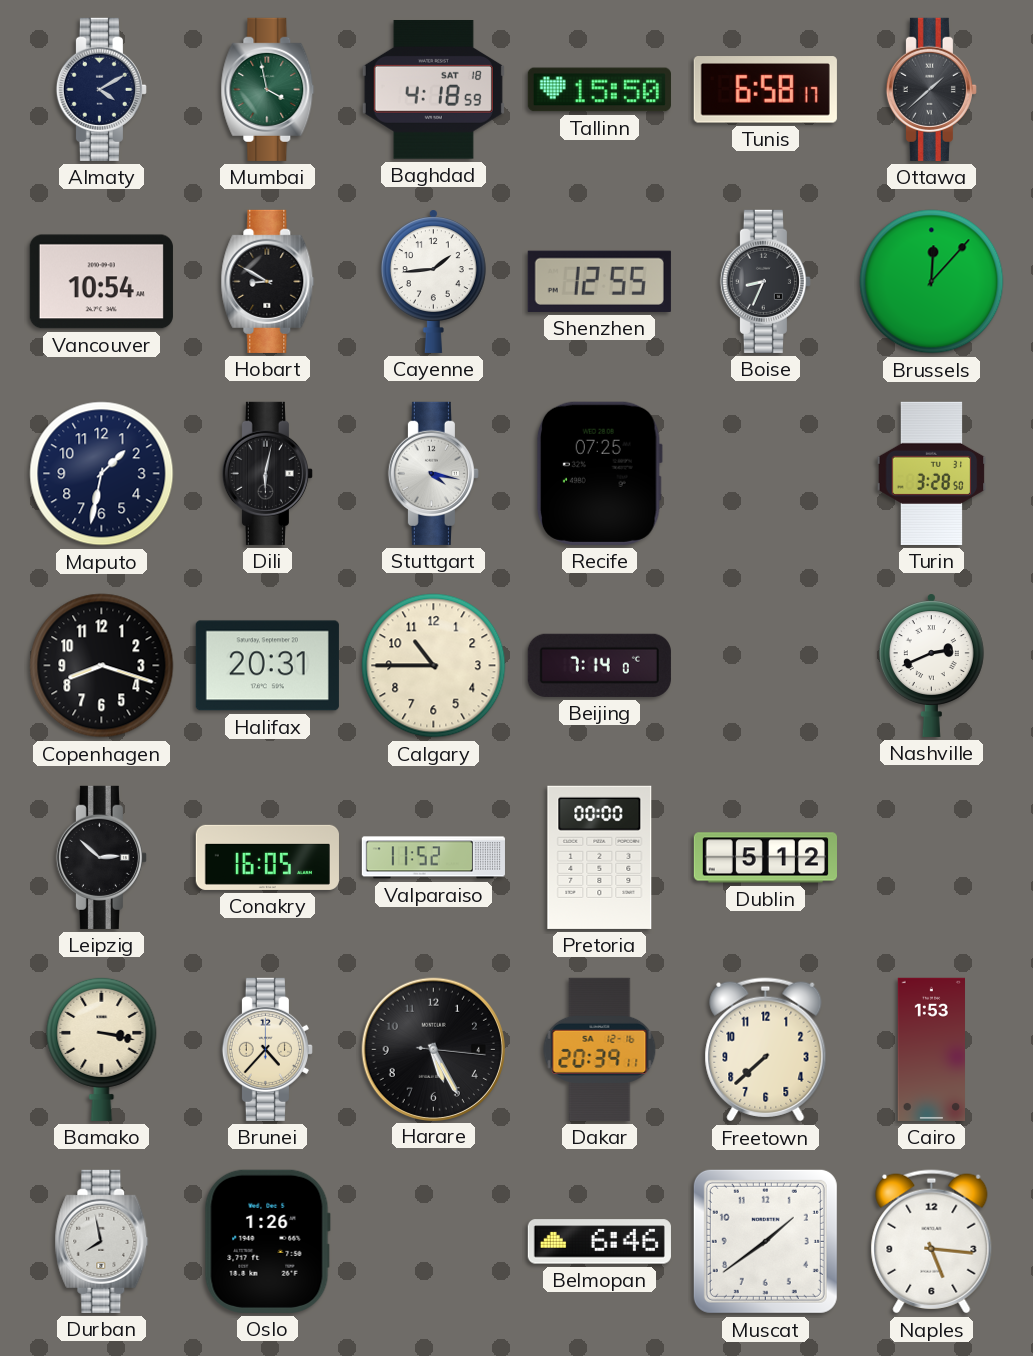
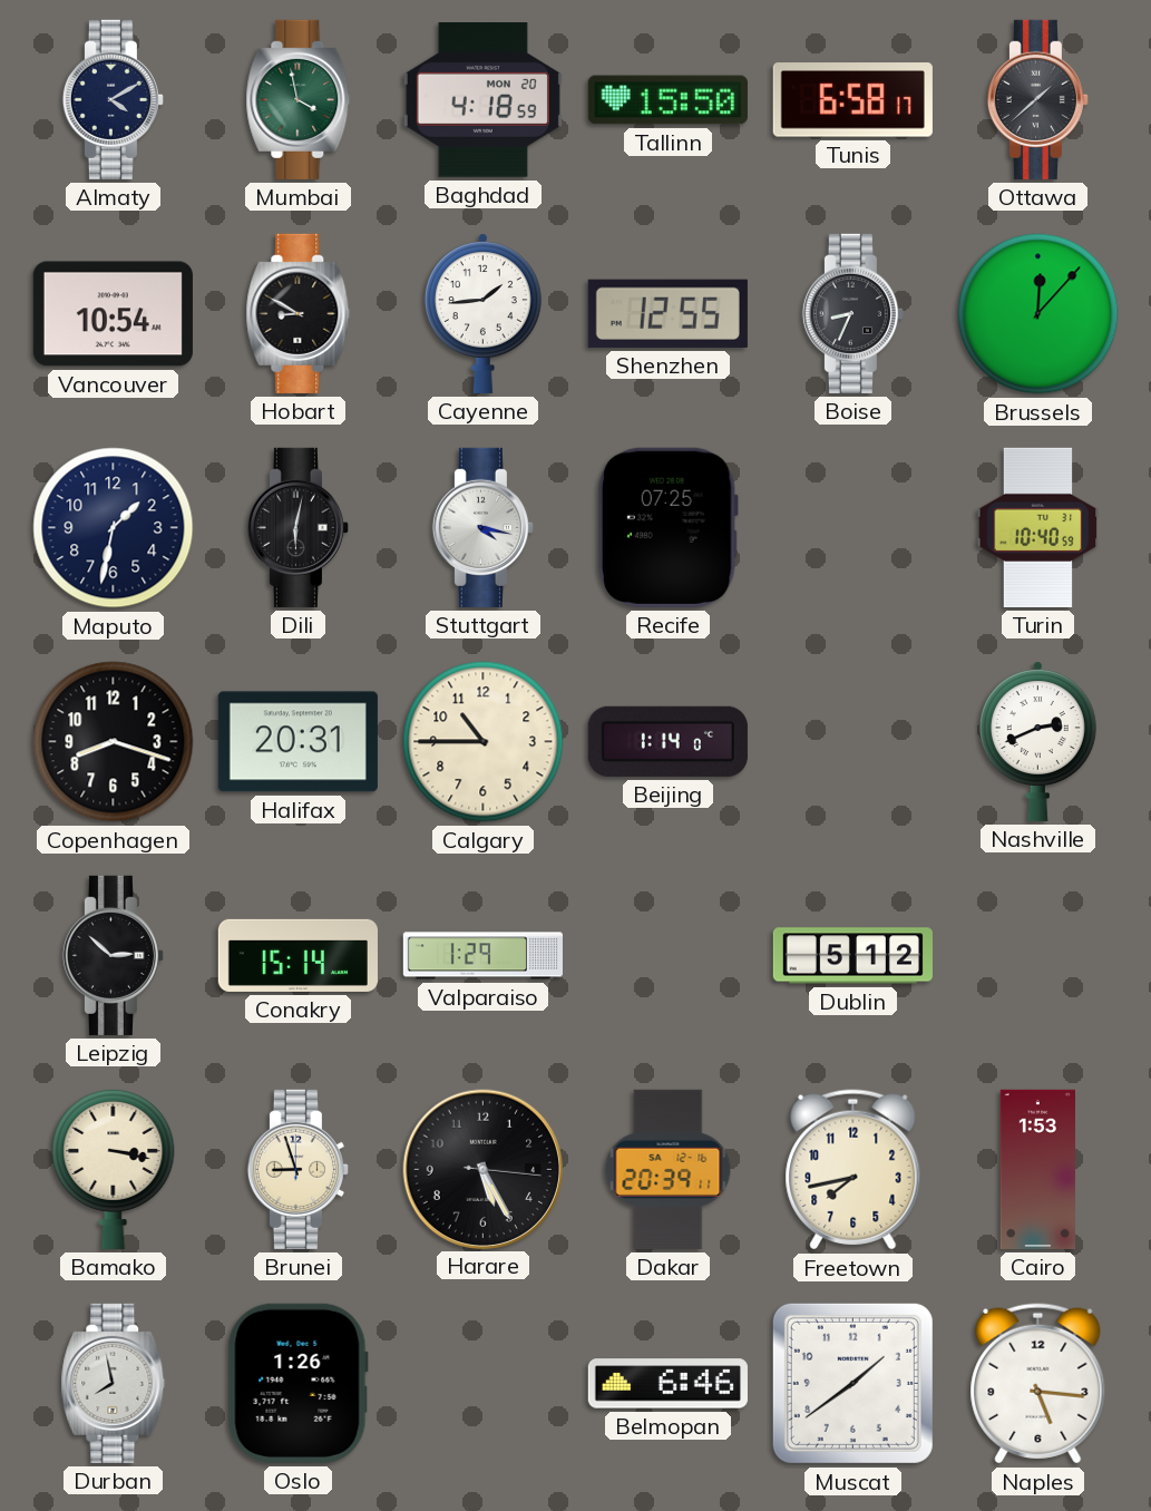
Baghdad date: SAT 18 -> MON 20
Turin: 3:28 -> 10:40
Beijing: 7:14 -> 1:14
Conakry: 16:05 -> 15:14
Valparaiso: 11:52 -> 1:29
Pretoria: 00:00 -> none
Brunei: 4:37 -> 8:57
Freetown: 7:38 -> 7:43
